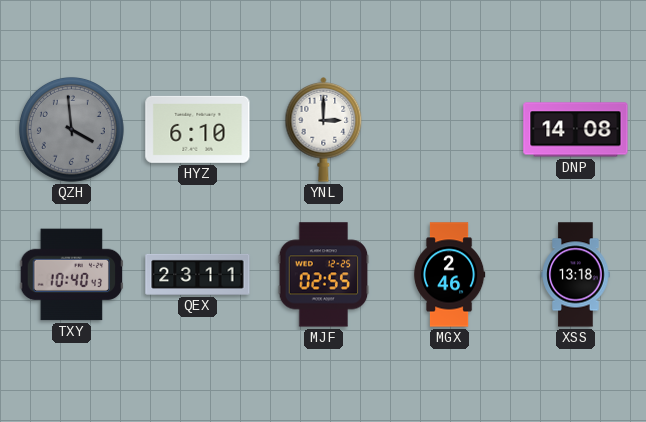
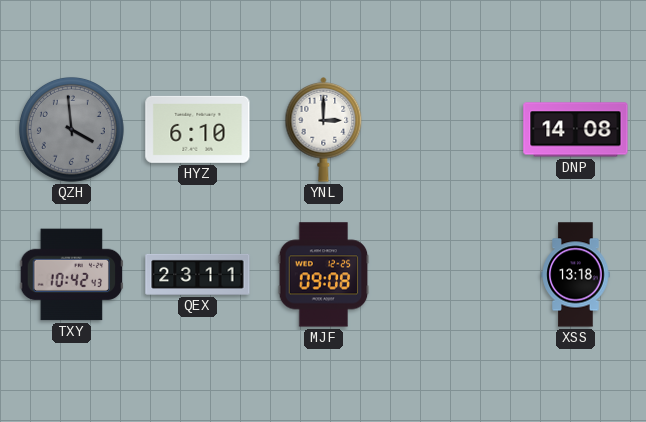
TXY: 10:40 -> 10:42
MJF: 02:55 -> 09:08
MGX: 2:46 -> none
